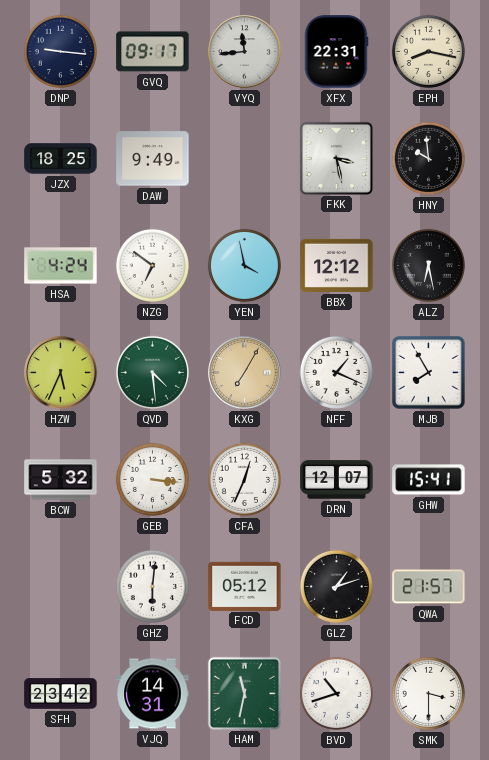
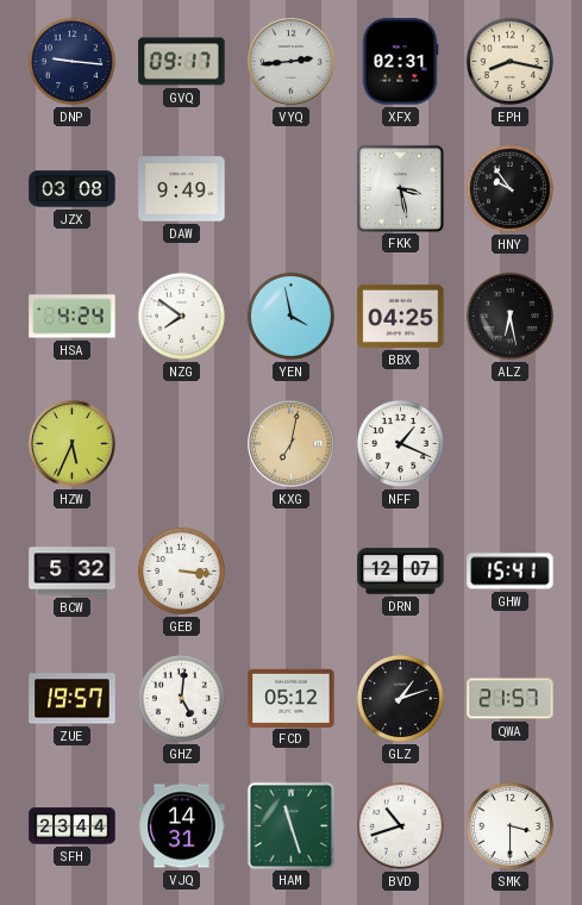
VYQ: 11:44 -> 2:44
XFX: 22:31 -> 02:31
JZX: 18:25 -> 03:08
HNY: 9:59 -> 9:54
NZG: 6:51 -> 7:51
BBX: 12:12 -> 04:25
QVD: 4:29 -> none
KXG: 7:05 -> 7:02
MJB: 7:55 -> none
CFA: 12:34 -> none
ZUE: none -> 19:57
GHZ: 6:01 -> 5:01
SFH: 23:42 -> 23:44
HAM: 11:32 -> 11:27
